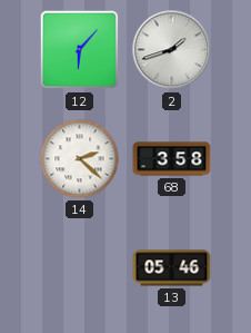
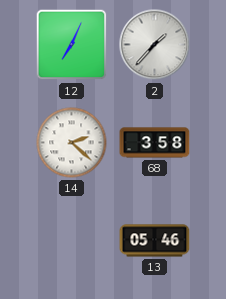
12: 6:07 -> 7:04
2: 1:42 -> 1:37
